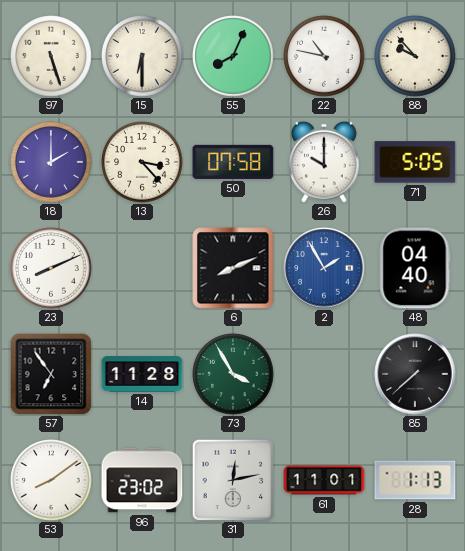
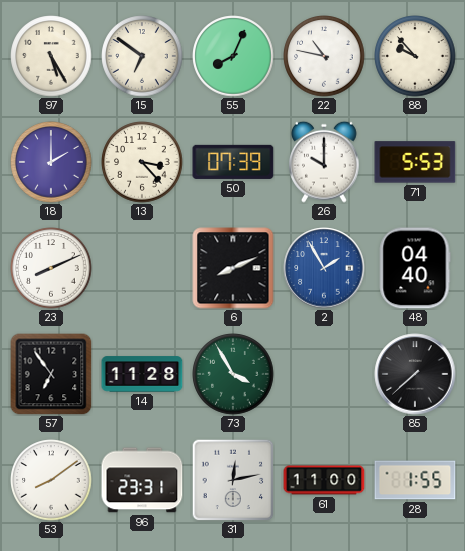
97: 5:27 -> 5:25
15: 6:30 -> 6:51
50: 07:58 -> 07:39
71: 5:05 -> 5:53
96: 23:02 -> 23:31
61: 11:01 -> 11:00
28: 1:13 -> 1:55
